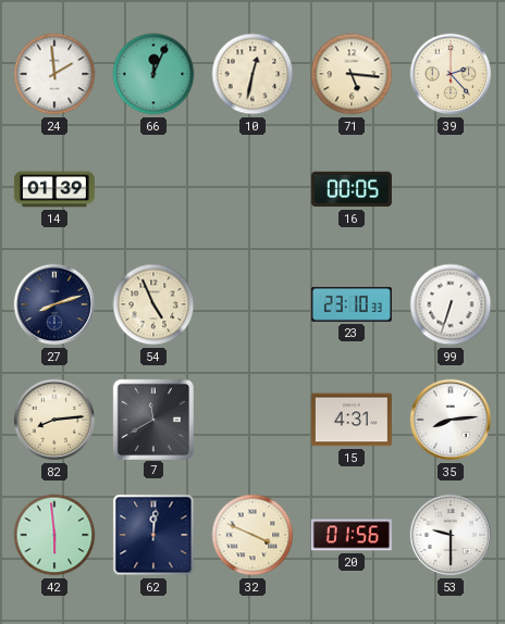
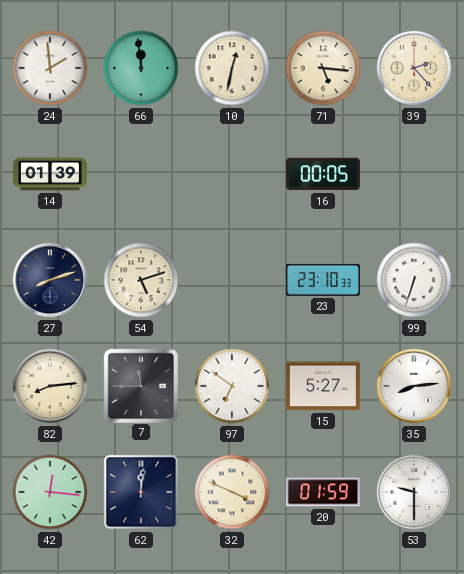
66: 12:04 -> 11:59
54: 4:56 -> 5:12
7: 11:40 -> 11:45
97: none -> 6:51
15: 4:31 -> 5:27
42: 5:59 -> 12:16
20: 01:56 -> 01:59
